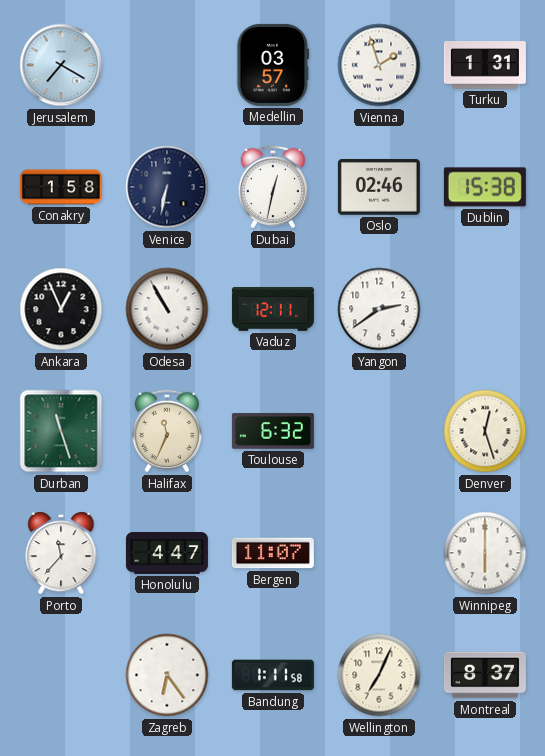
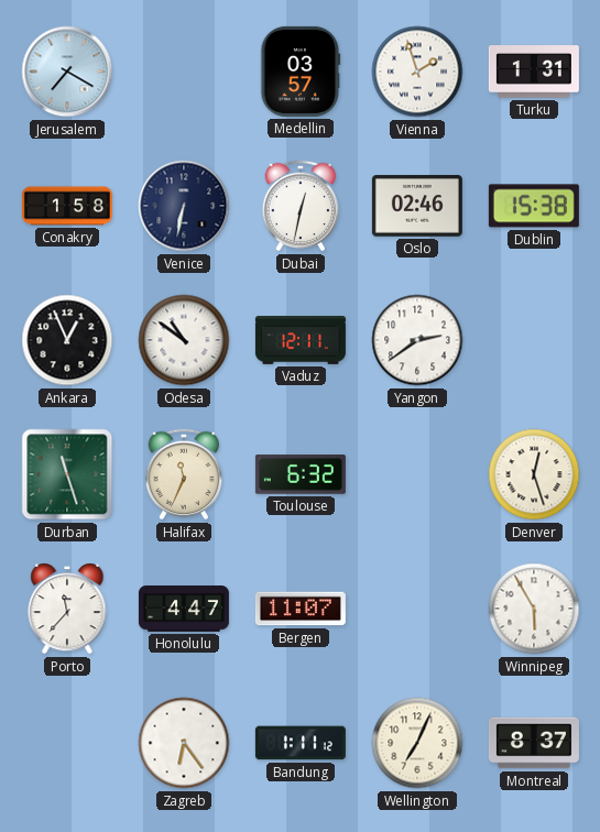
Odesa: 10:55 -> 10:51
Winnipeg: 6:00 -> 5:55
Bandung: 1:11:58 -> 1:11:12
